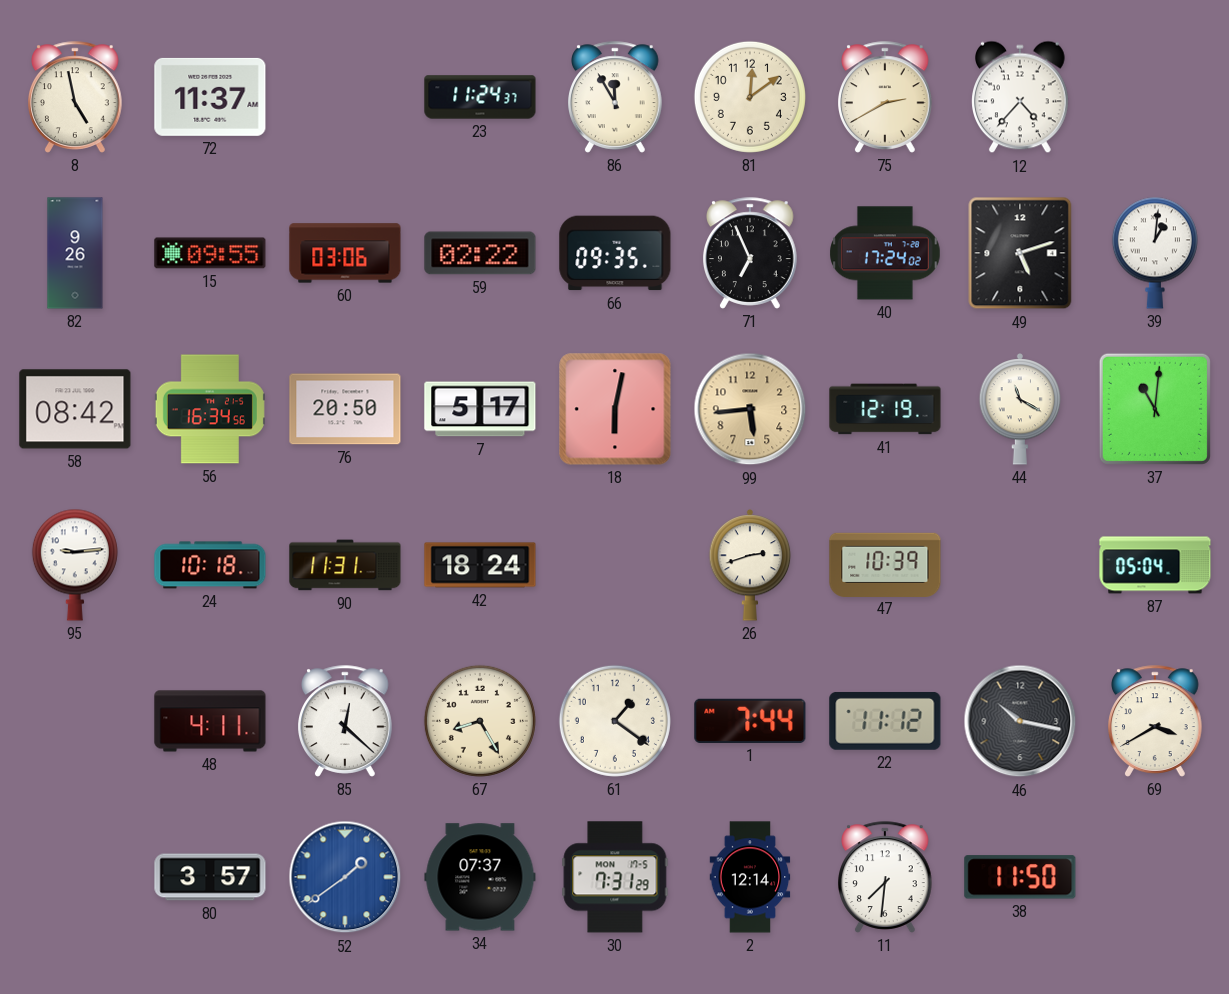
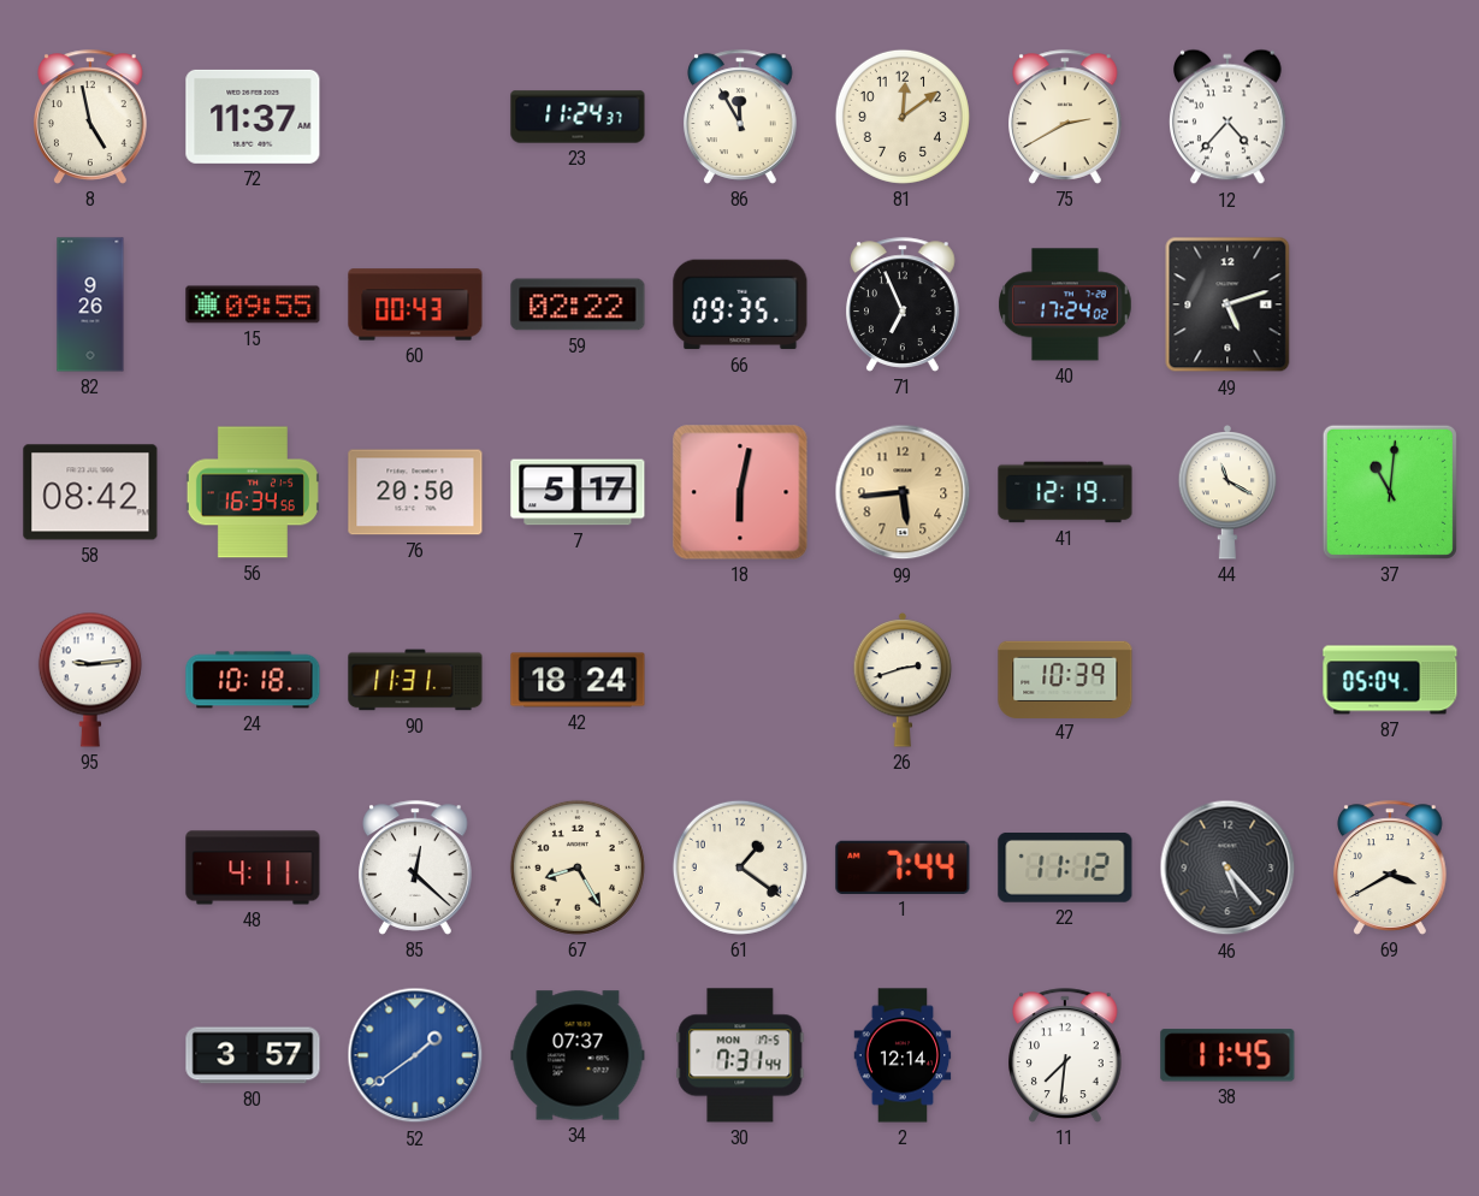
60: 03:06 -> 00:43
39: 1:01 -> none
46: 10:17 -> 5:23
30: 7:31:29 -> 7:31:44
38: 11:50 -> 11:45
